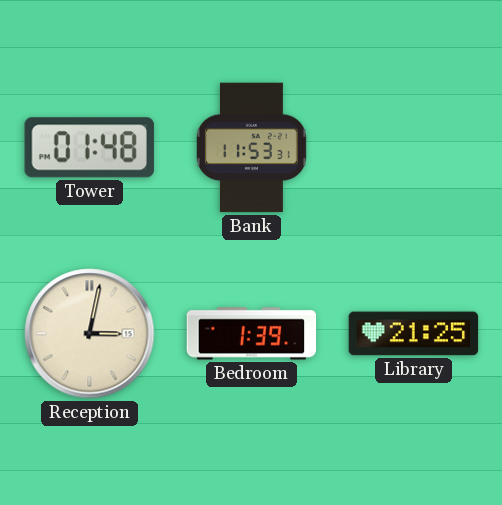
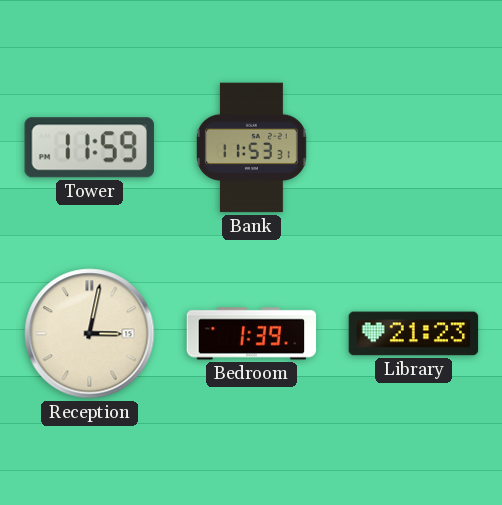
Tower: 01:48 -> 11:59
Library: 21:25 -> 21:23
